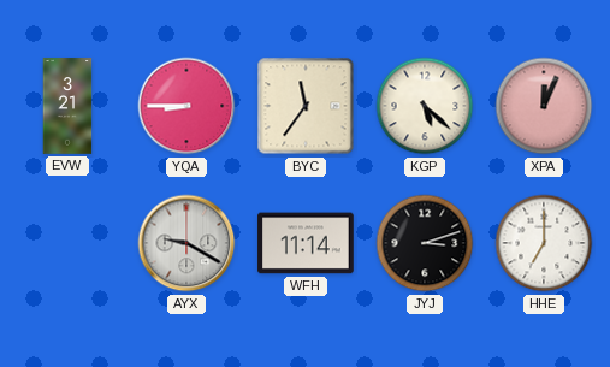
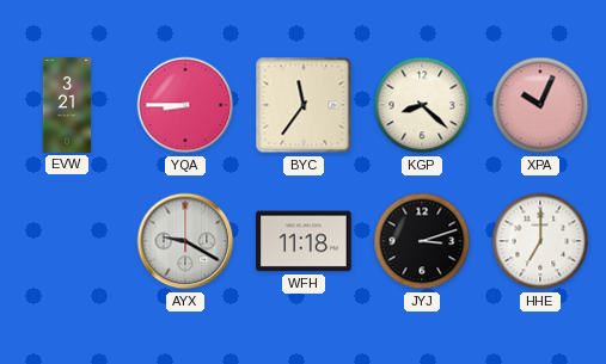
KGP: 5:22 -> 8:22
XPA: 12:04 -> 10:04
WFH: 11:14 -> 11:18
